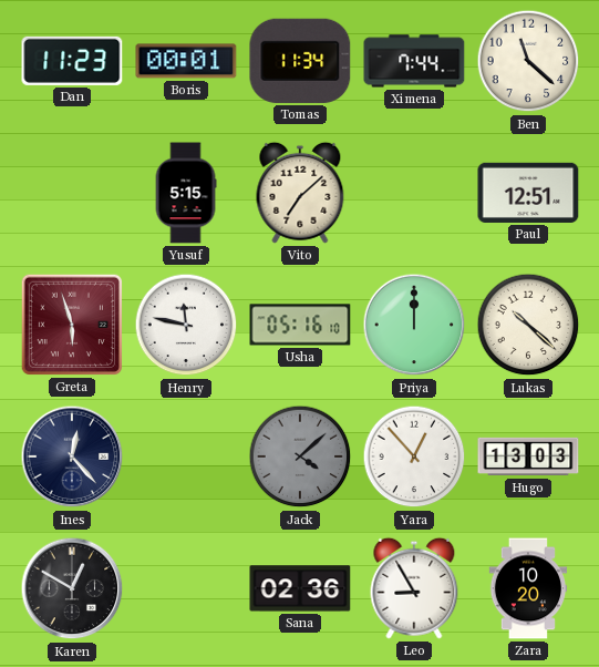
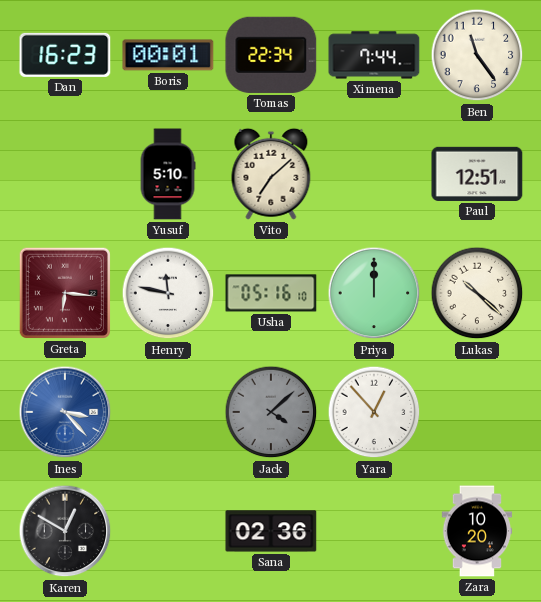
Dan: 11:23 -> 16:23
Tomas: 11:34 -> 22:34
Ben: 11:22 -> 11:24
Yusuf: 5:15 -> 5:10
Greta: 5:57 -> 6:16
Ines: 12:23 -> 3:23
Ines dial: navy -> blue
Hugo: 13:03 -> none
Leo: 8:55 -> none
